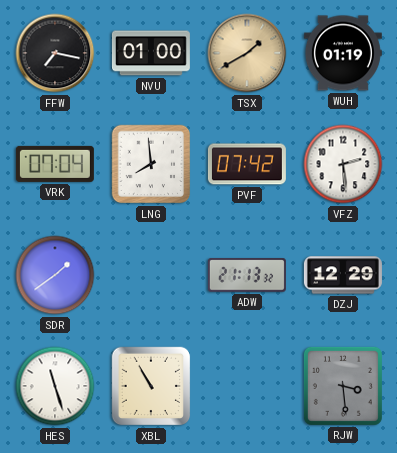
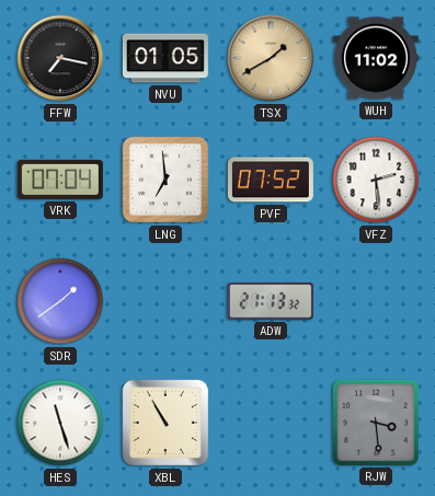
NVU: 01:00 -> 01:05
WUH: 01:19 -> 11:02
LNG: 7:59 -> 6:59
PVF: 07:42 -> 07:52
DZJ: 12:29 -> none
